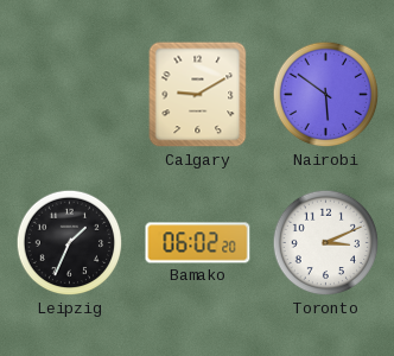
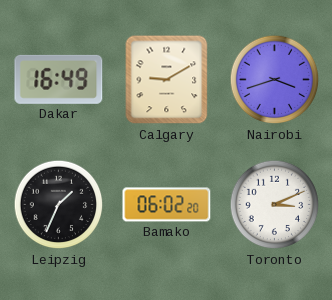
Dakar: none -> 16:49
Nairobi: 5:51 -> 3:42
